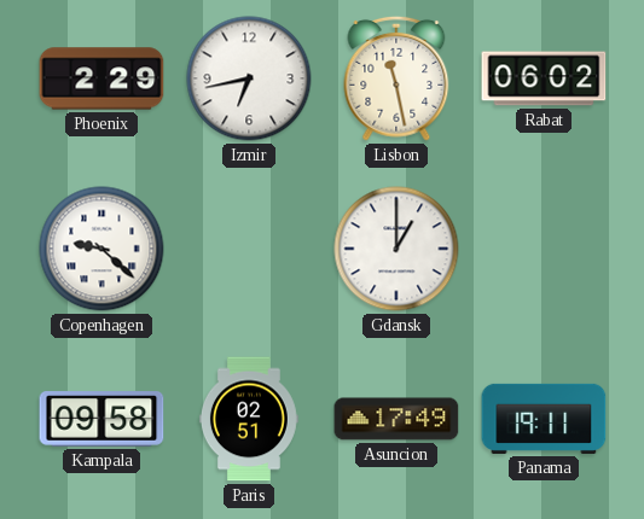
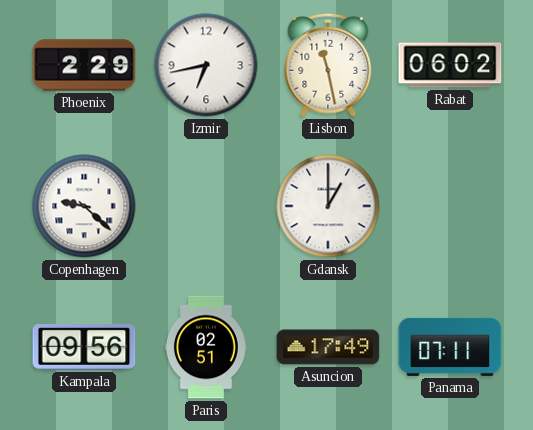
Kampala: 09:58 -> 09:56
Panama: 19:11 -> 07:11
